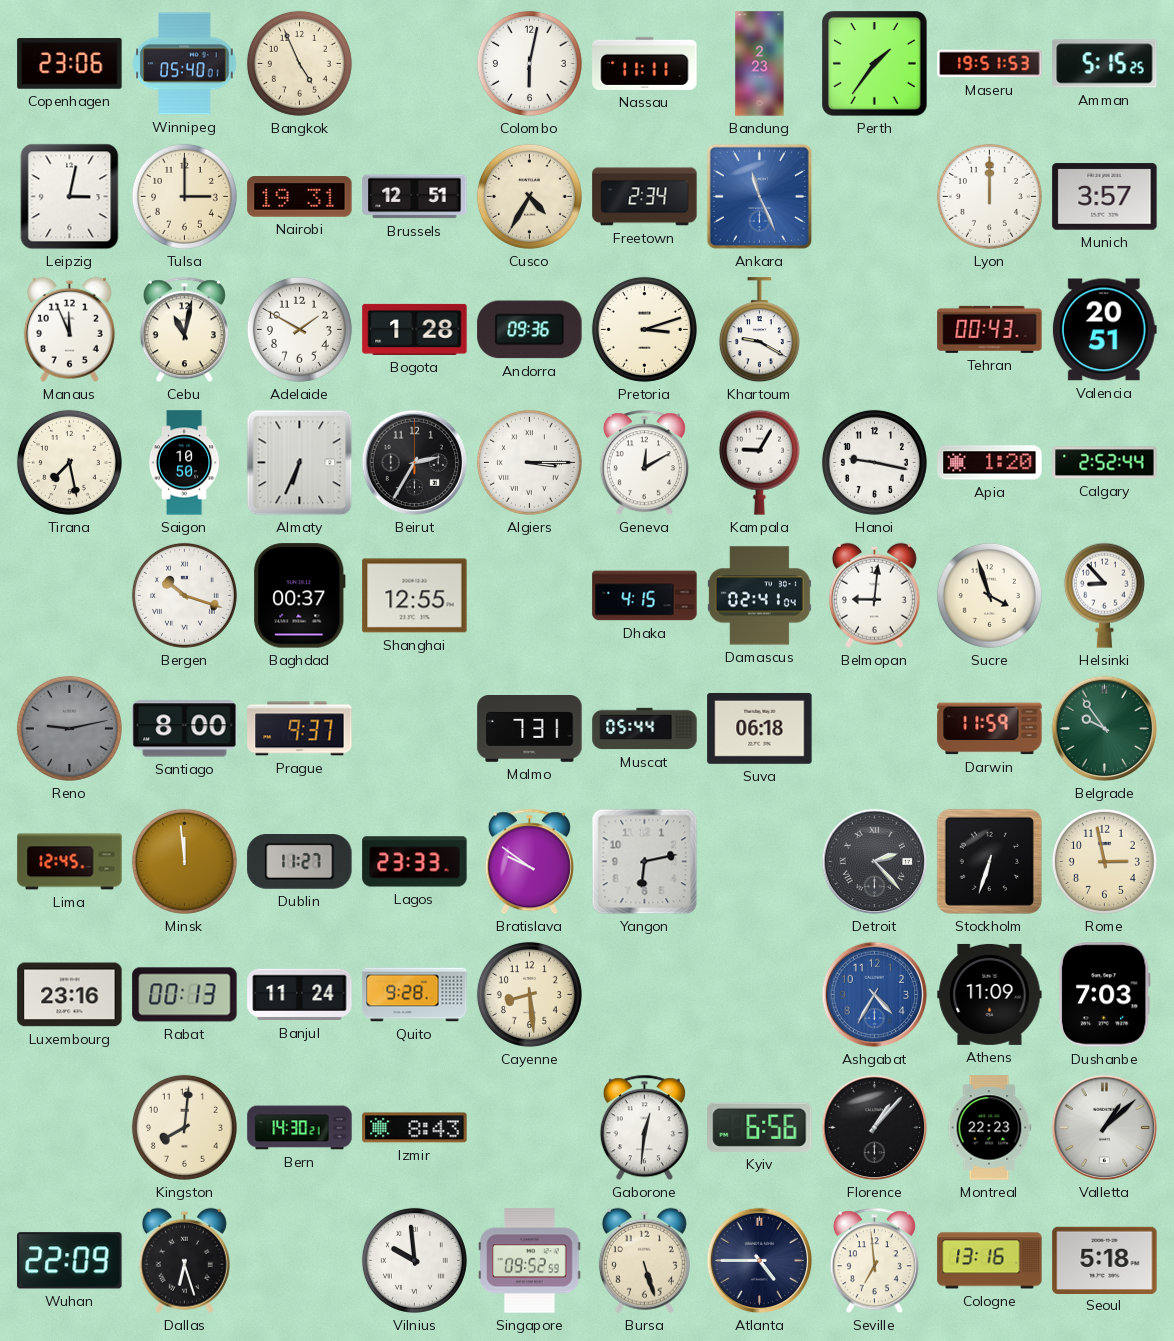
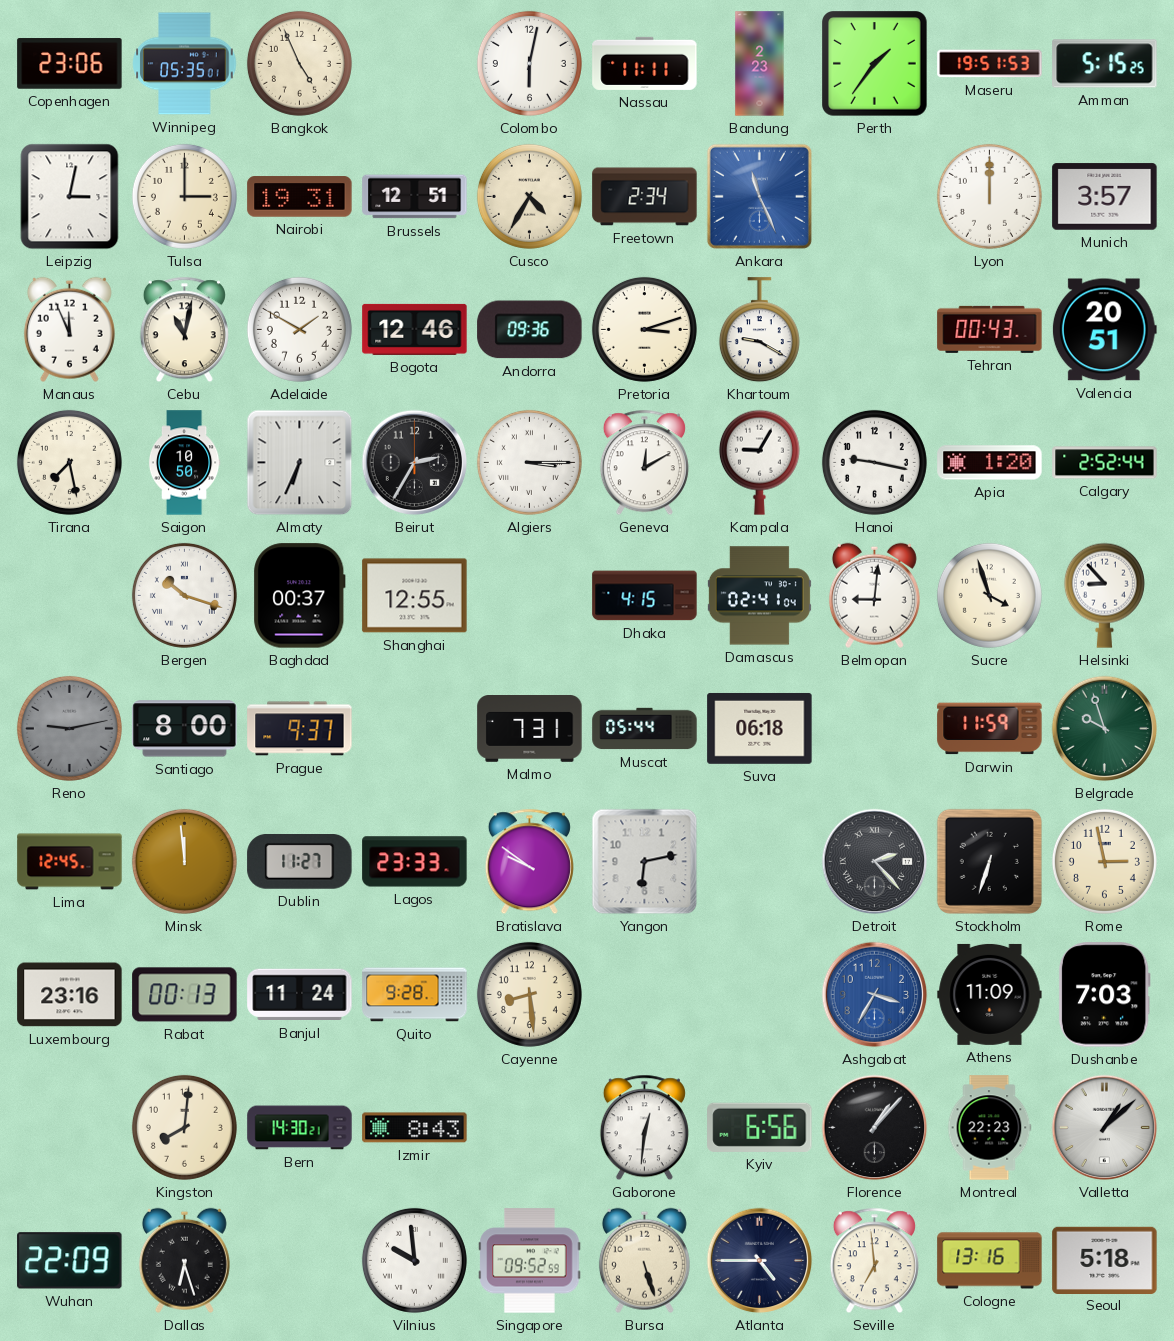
Winnipeg: 05:40 -> 05:35
Bogota: 1:28 -> 12:46
Belgrade: 9:54 -> 9:57
Ashgabat: 4:35 -> 3:35
